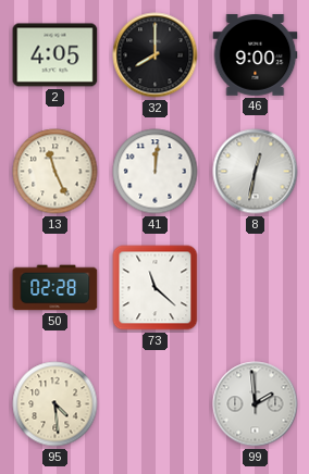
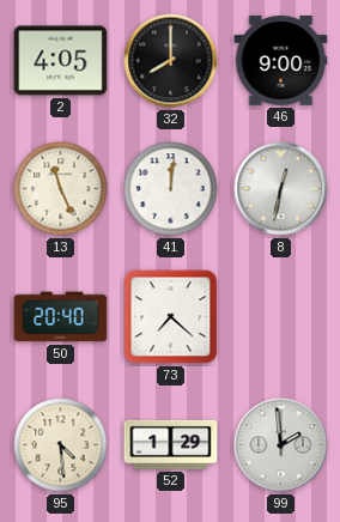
50: 02:28 -> 20:40
73: 11:22 -> 7:22
52: none -> 1:29
